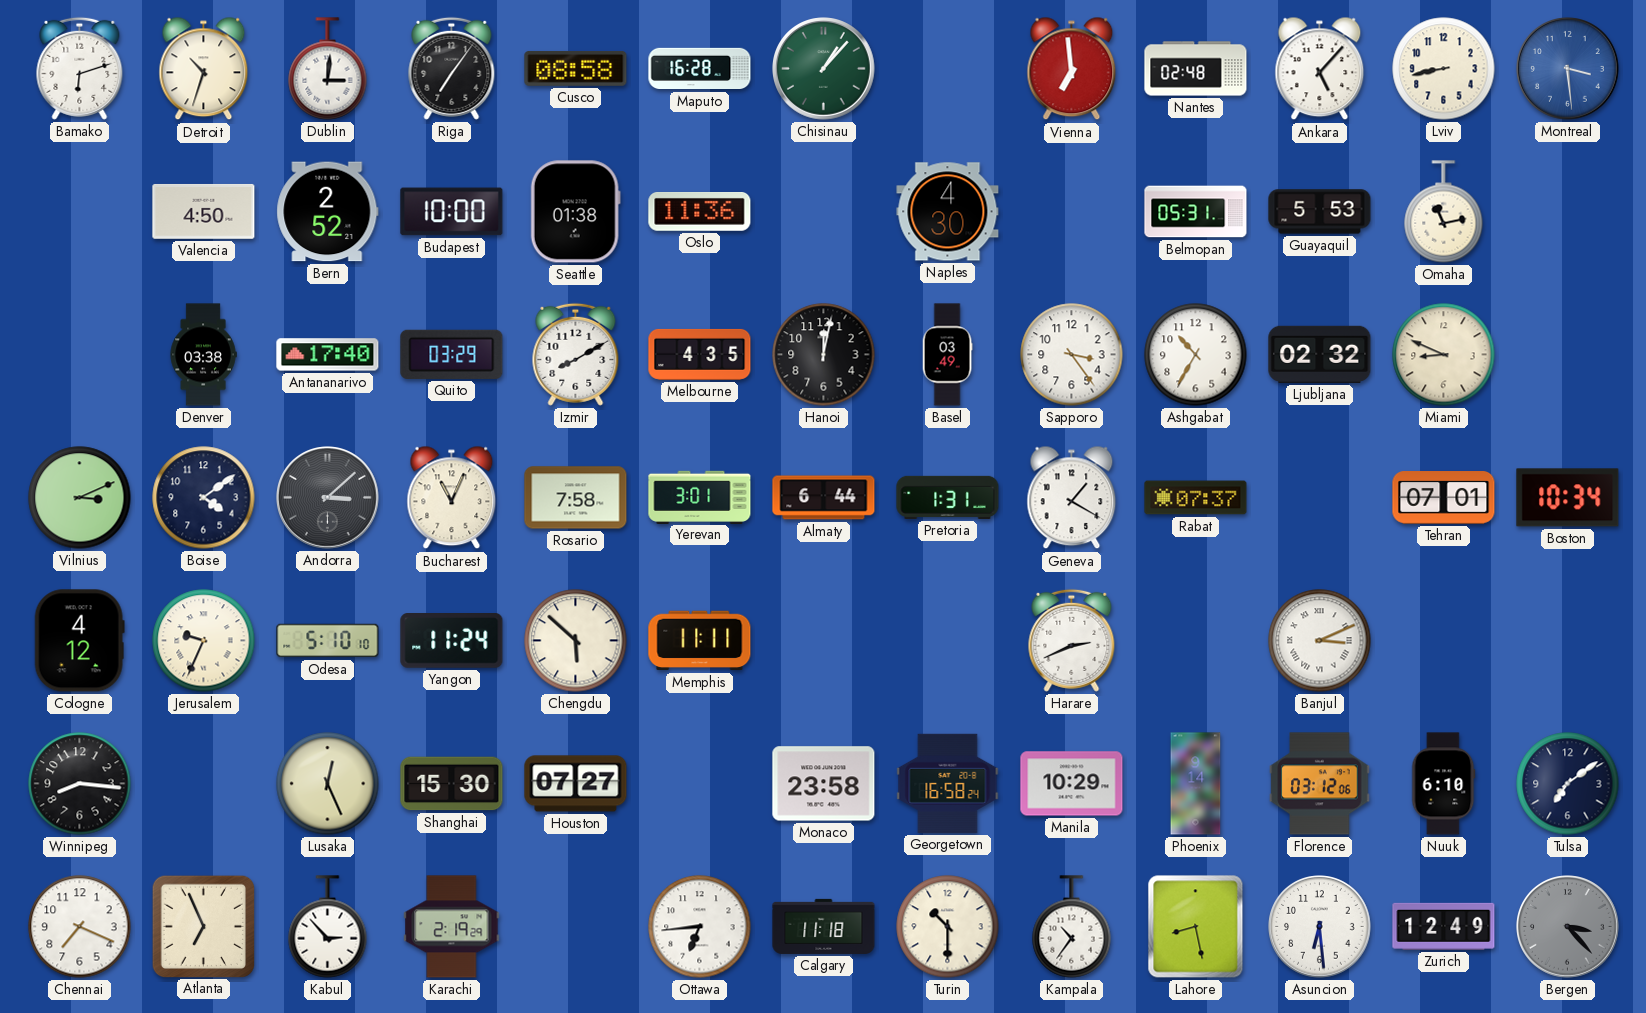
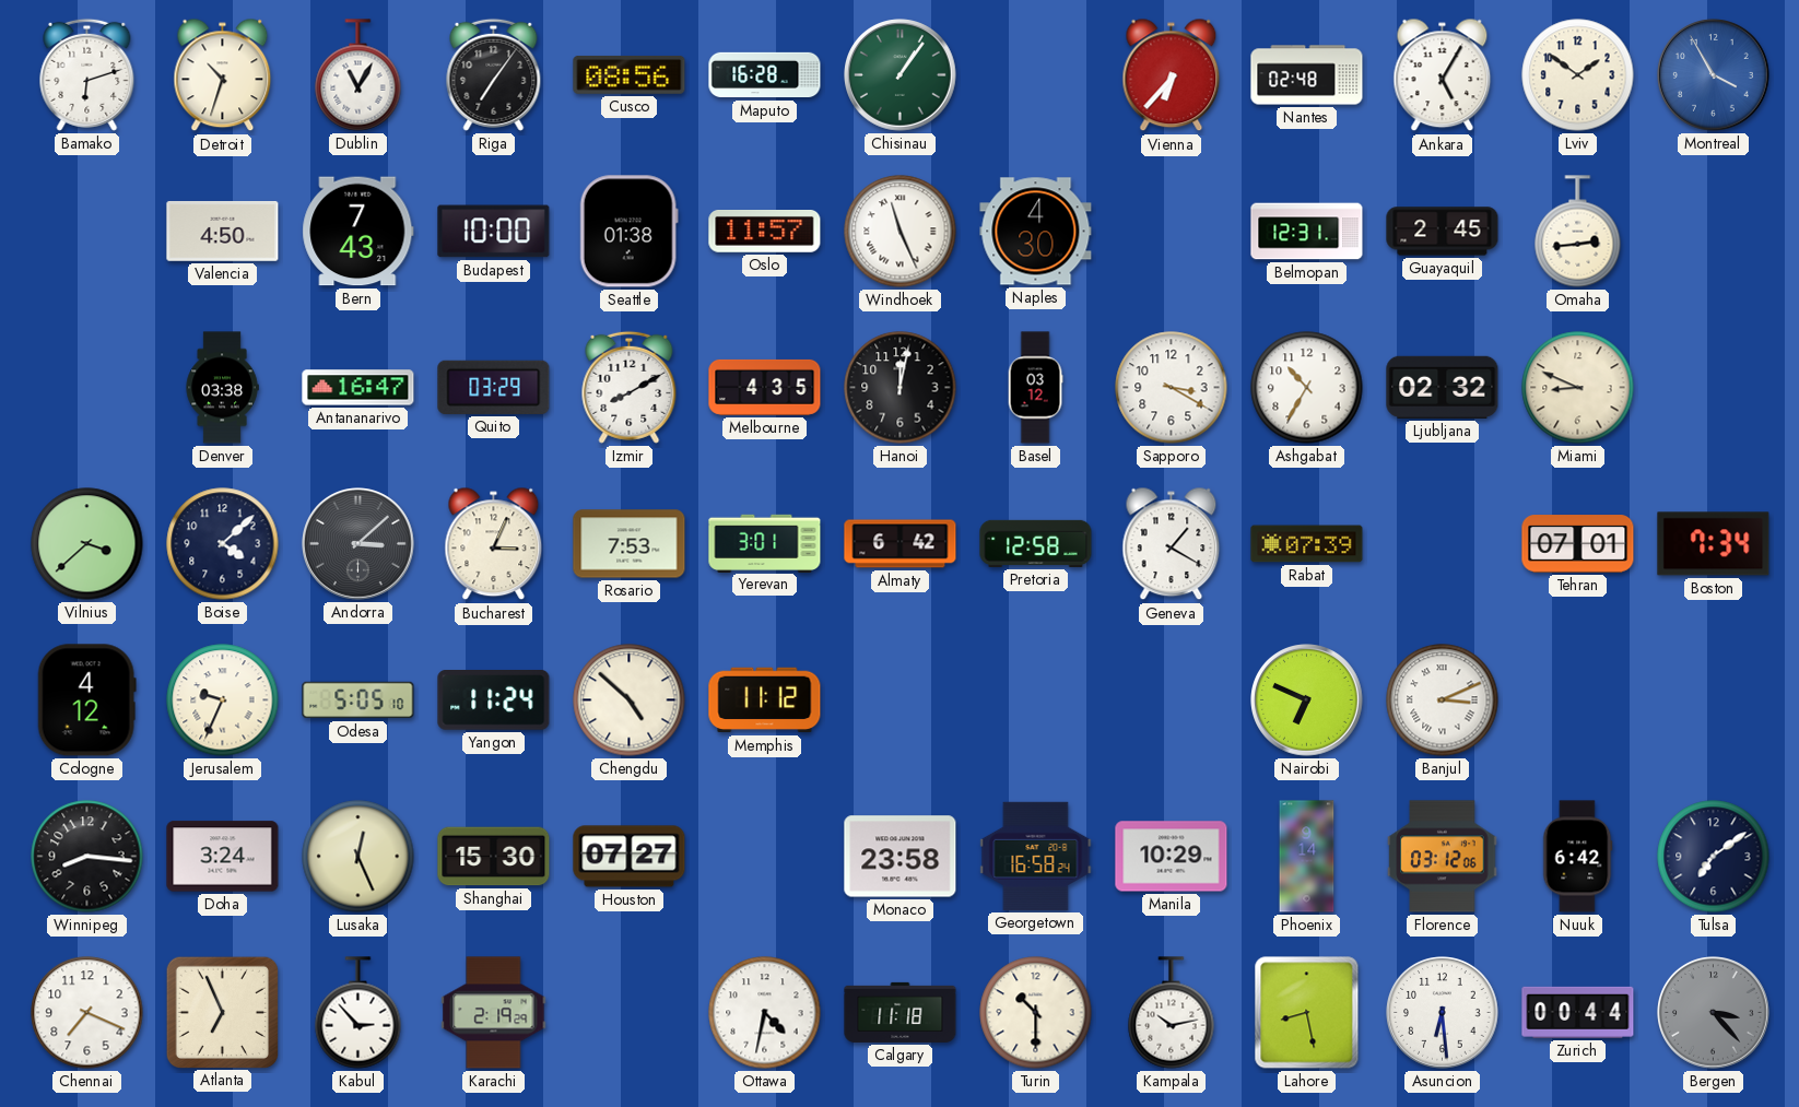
Dublin: 3:01 -> 11:05
Cusco: 08:58 -> 08:56
Chisinau: 1:07 -> 1:06
Vienna: 6:59 -> 6:37
Ankara: 5:07 -> 5:05
Lviv: 8:43 -> 1:51
Montreal: 3:29 -> 3:55
Bern: 2:52 -> 7:43
Oslo: 11:36 -> 11:57
Windhoek: none -> 11:26
Belmopan: 05:31 -> 12:31
Guayaquil: 5:53 -> 2:45
Omaha: 11:13 -> 2:44
Antananarivo: 17:40 -> 16:47
Basel: 03:49 -> 03:12
Sapporo: 3:24 -> 3:20
Vilnius: 3:11 -> 3:38
Boise: 4:09 -> 4:08
Bucharest: 11:04 -> 3:04
Rosario: 7:58 -> 7:53
Almaty: 6:44 -> 6:42
Pretoria: 1:31 -> 12:58
Rabat: 07:37 -> 07:39
Boston: 10:34 -> 7:34
Odesa: 5:10 -> 5:05
Chengdu: 5:52 -> 4:52
Memphis: 11:11 -> 11:12
Harare: 2:41 -> none
Nairobi: none -> 6:49
Doha: none -> 3:24
Nuuk: 6:10 -> 6:42
Ottawa: 6:44 -> 4:32
Kampala: 10:36 -> 10:13
Zurich: 12:49 -> 00:44
